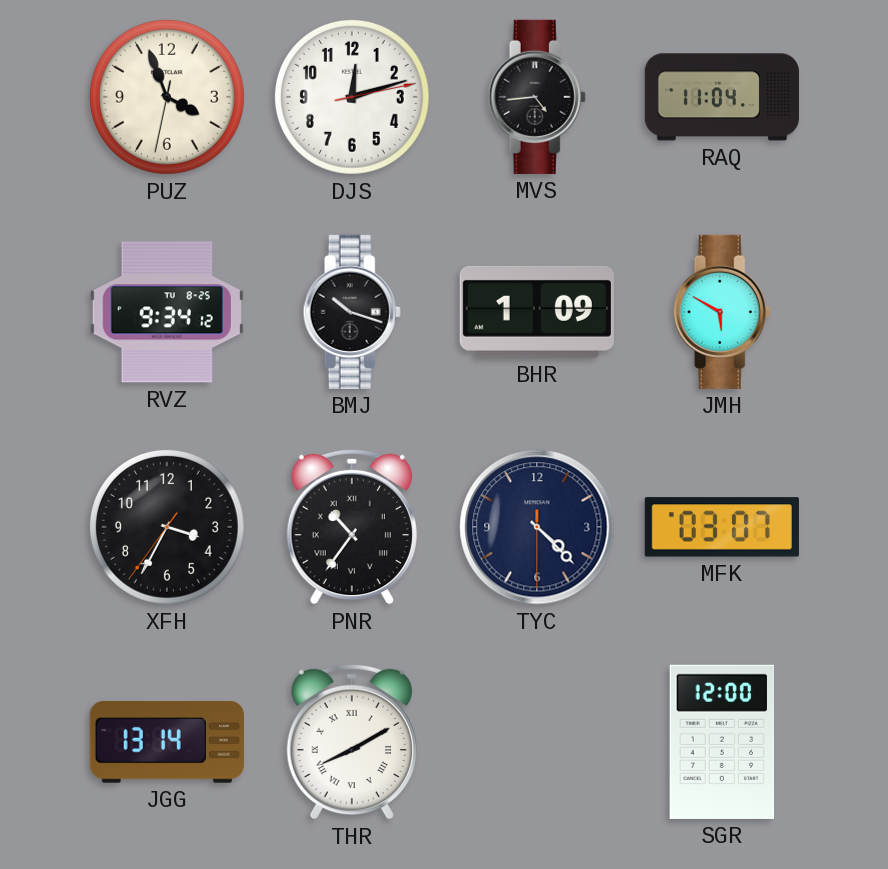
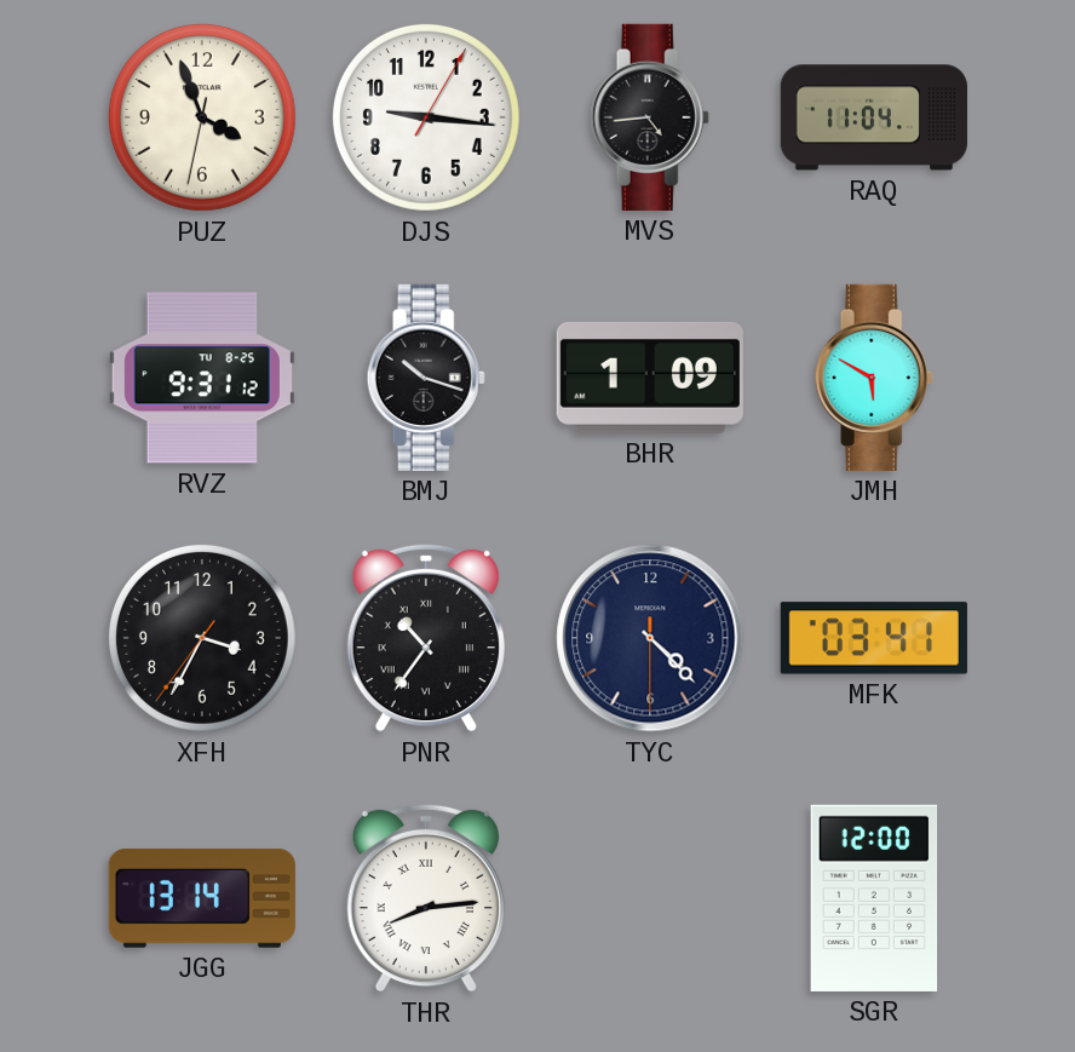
DJS: 12:12 -> 9:16
RVZ: 9:34 -> 9:31
MFK: 03:07 -> 03:41
THR: 8:10 -> 8:14
